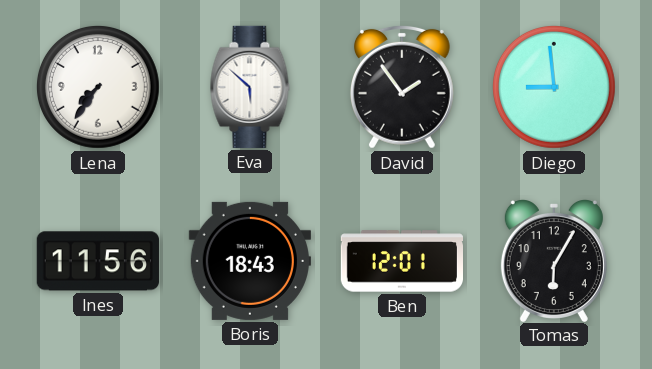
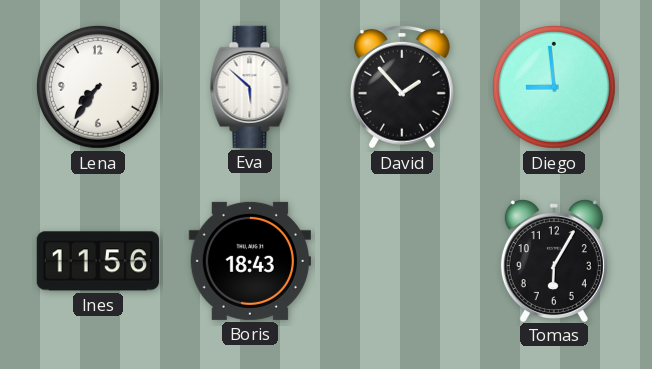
David: 1:54 -> 1:53
Ben: 12:01 -> none
